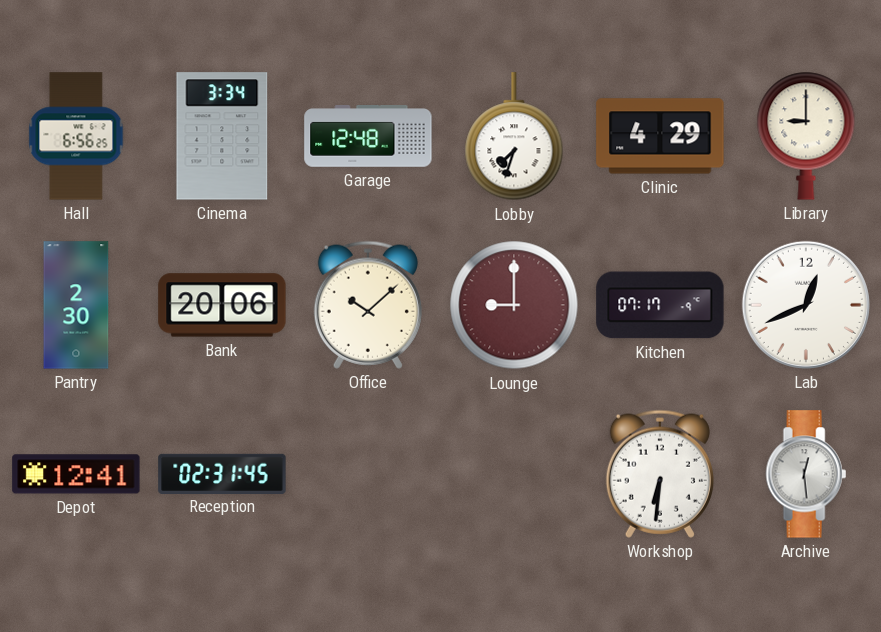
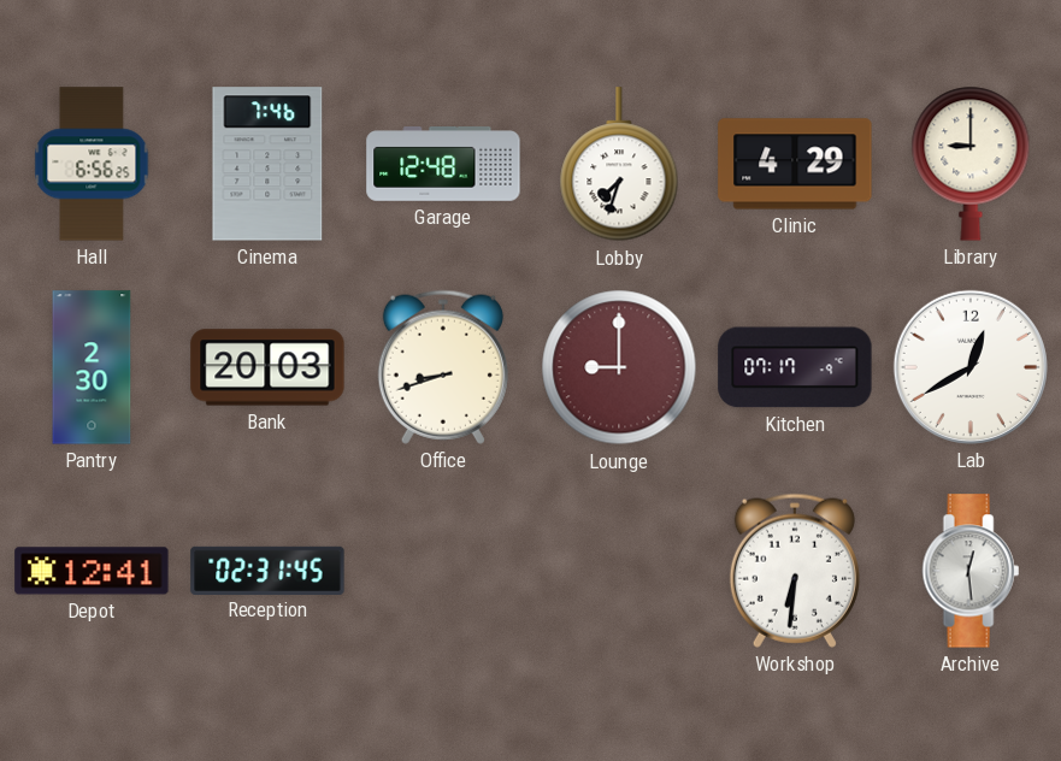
Cinema: 3:34 -> 7:46
Bank: 20:06 -> 20:03
Office: 10:08 -> 8:42
Lab: 12:41 -> 12:40
